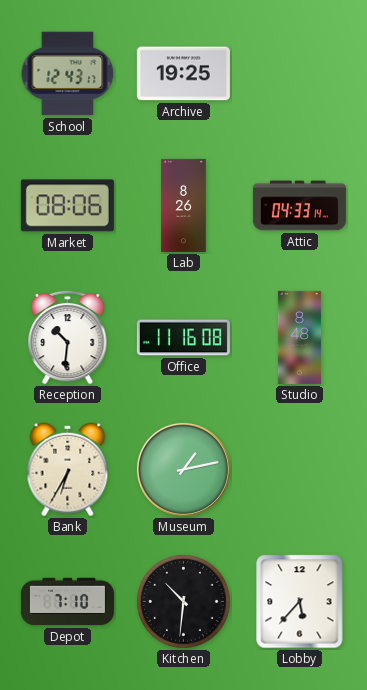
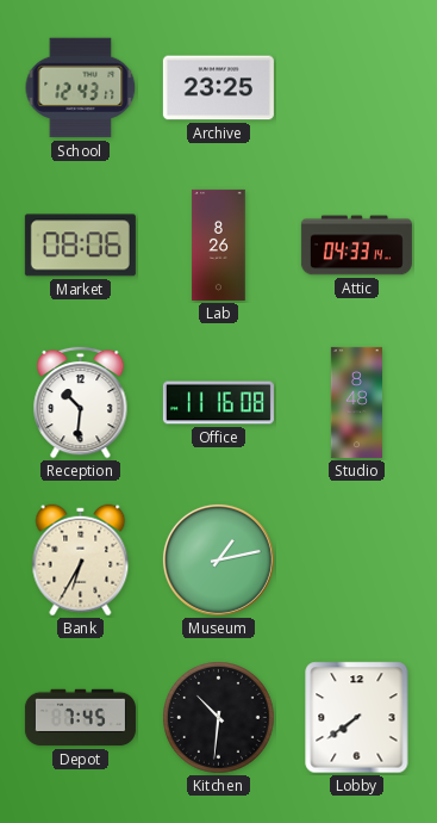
Archive: 19:25 -> 23:25
Depot: 7:10 -> 7:45
Lobby: 5:37 -> 7:39
